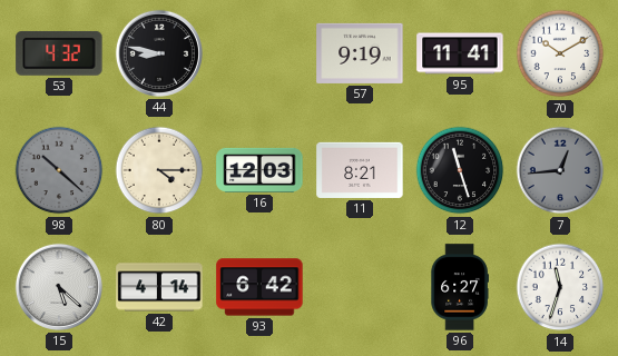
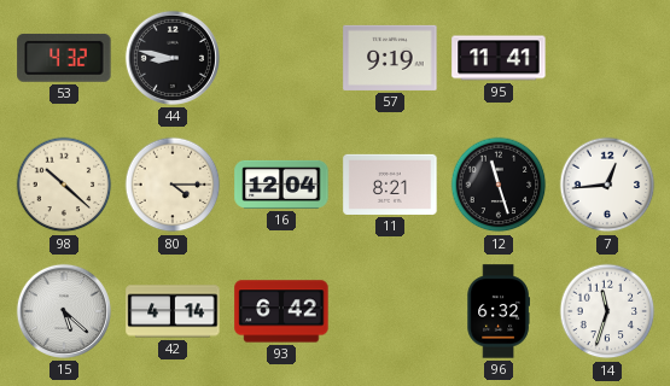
70: 10:10 -> none
98 dial: grey -> cream
16: 12:03 -> 12:04
7 dial: grey -> white
96: 6:27 -> 6:32
